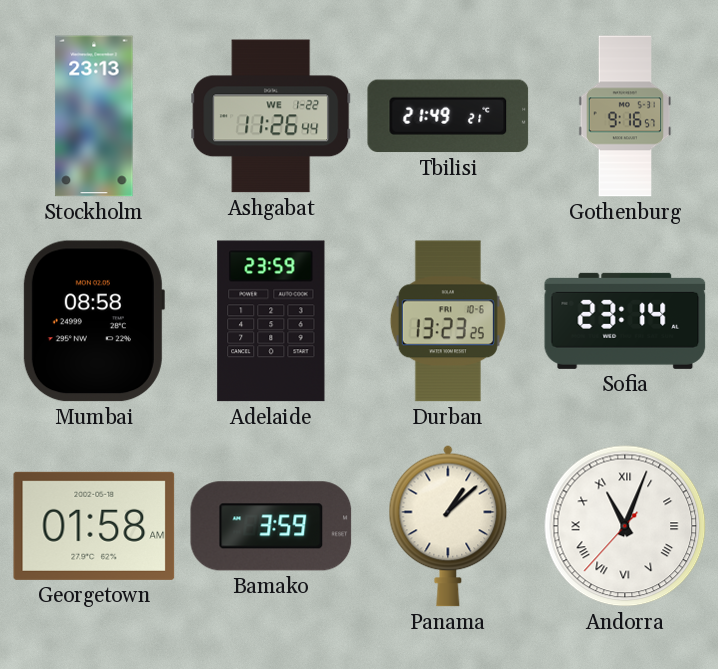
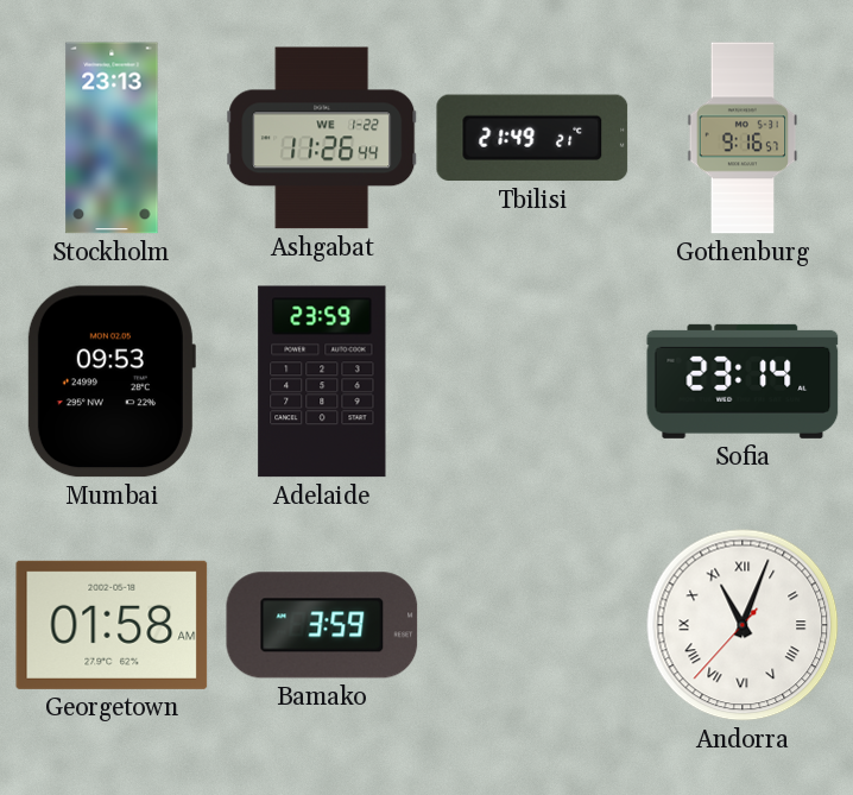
Mumbai: 08:58 -> 09:53
Durban: 13:23 -> none
Panama: 1:08 -> none
